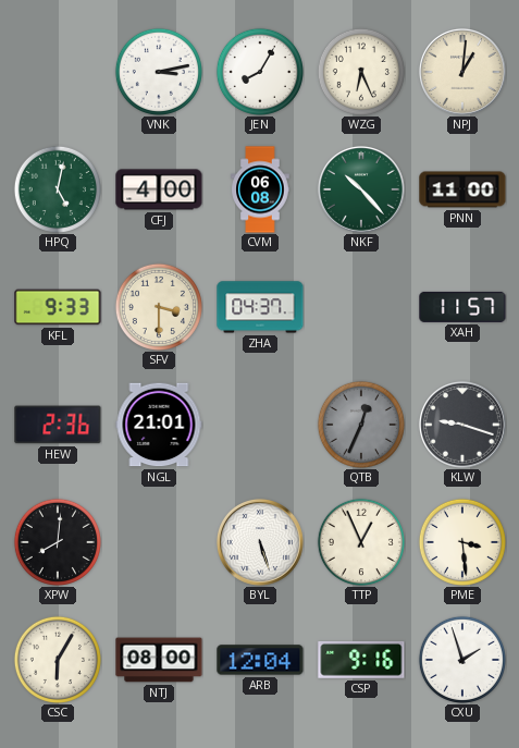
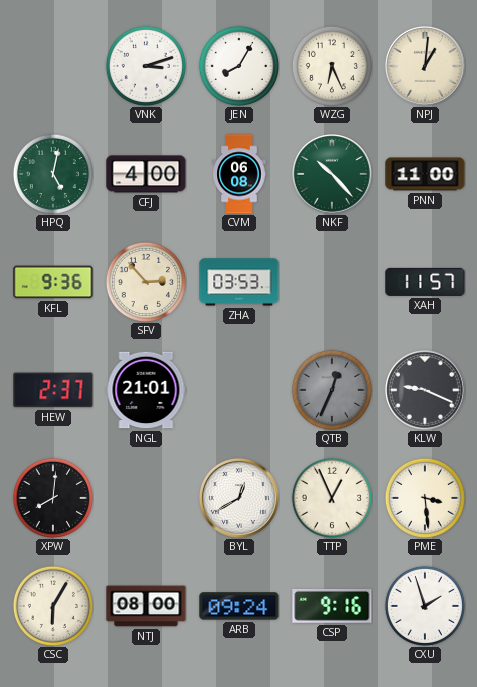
VNK: 3:13 -> 3:12
KFL: 9:33 -> 9:36
SFV: 3:30 -> 2:53
ZHA: 04:37 -> 03:53
HEW: 2:36 -> 2:37
KLW: 9:18 -> 9:19
BYL: 5:27 -> 12:40
ARB: 12:04 -> 09:24
